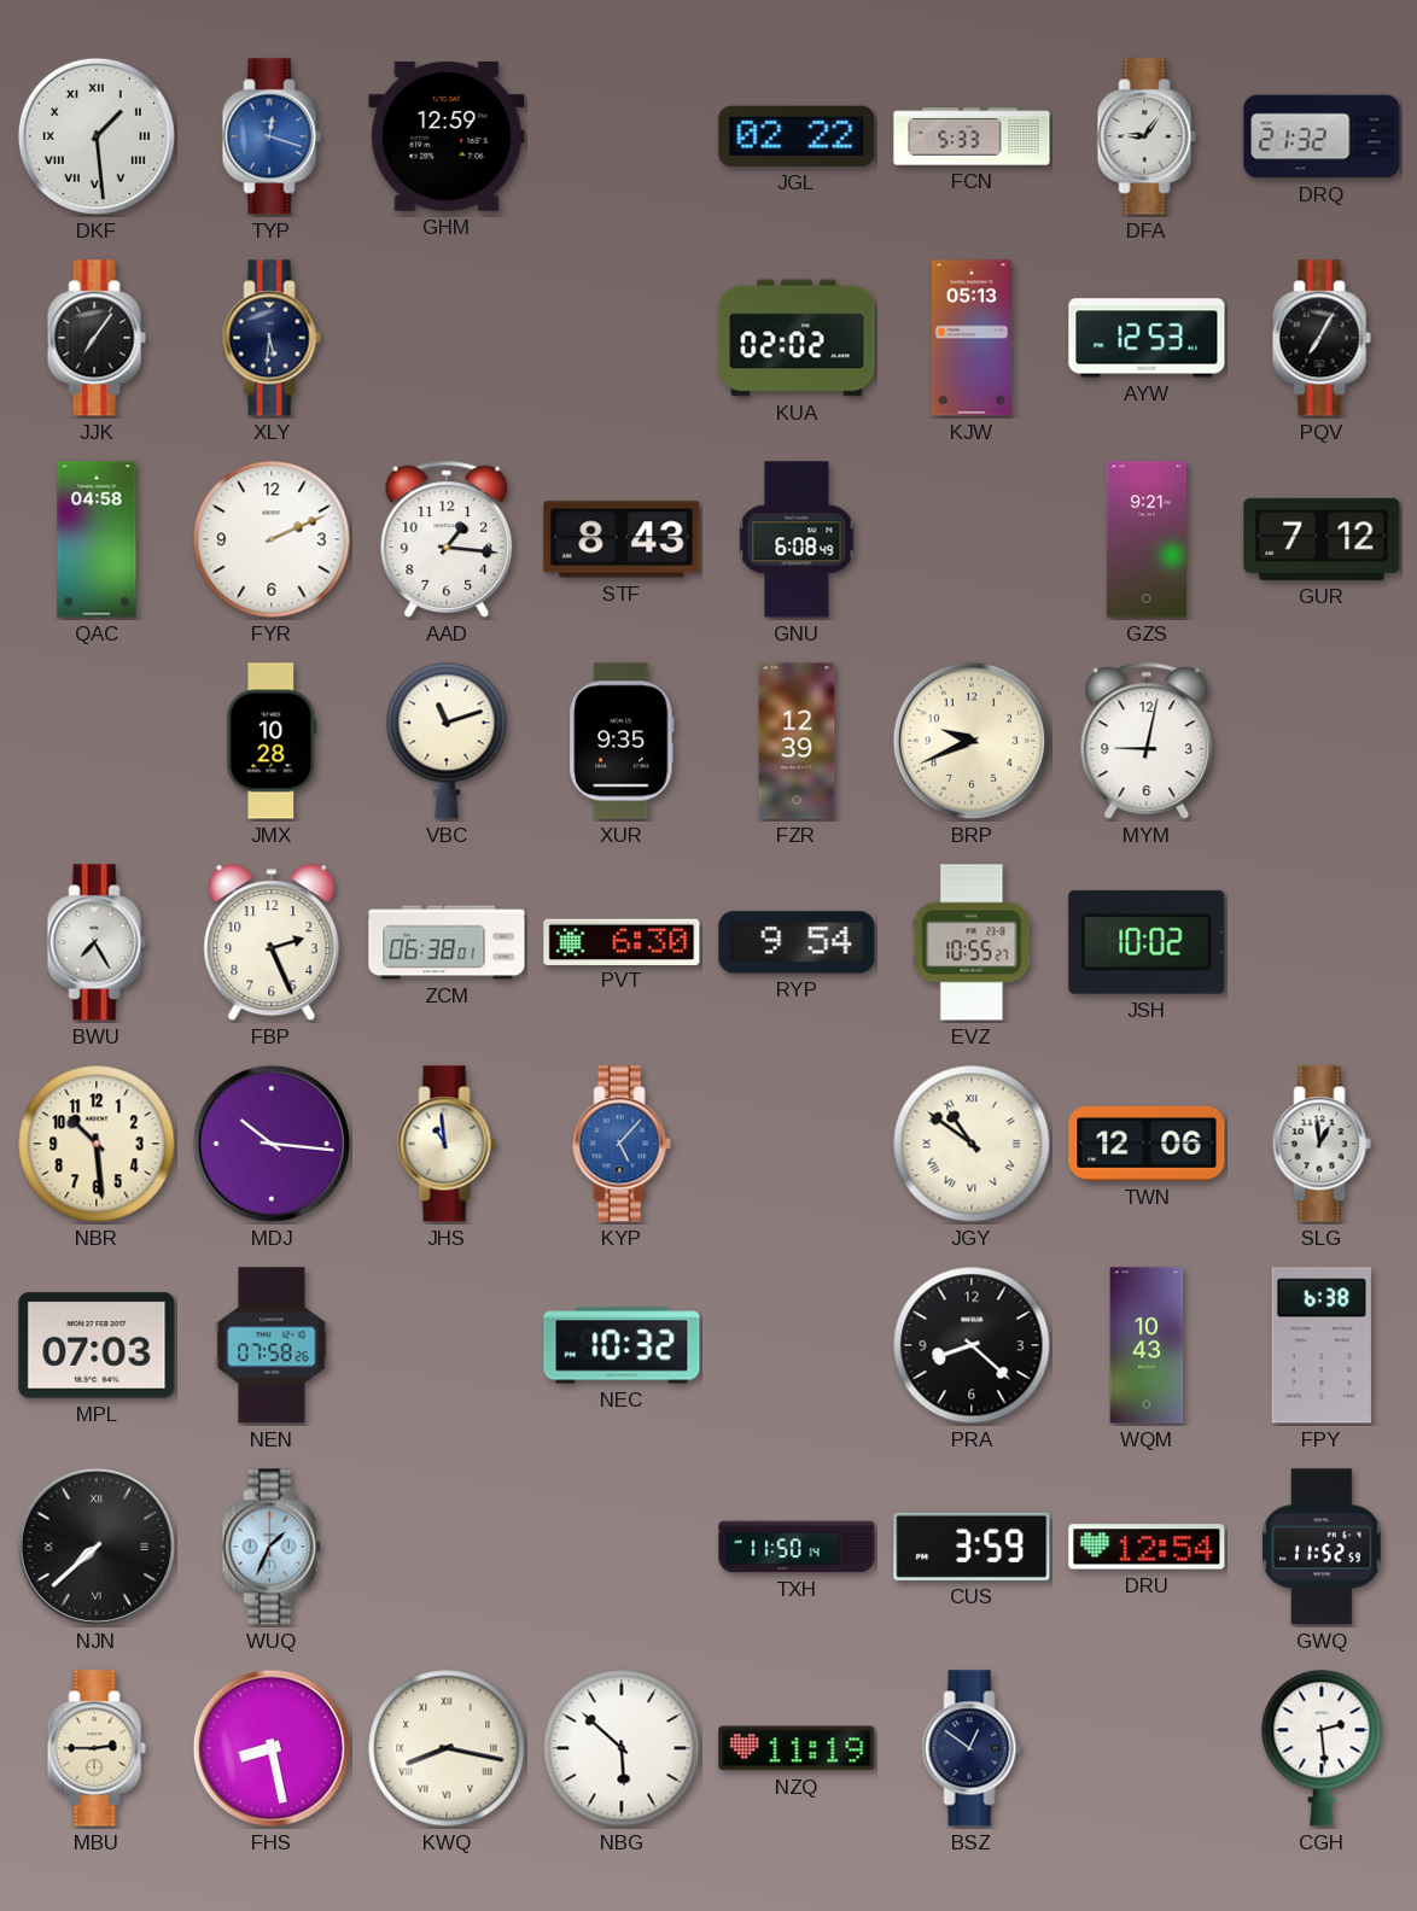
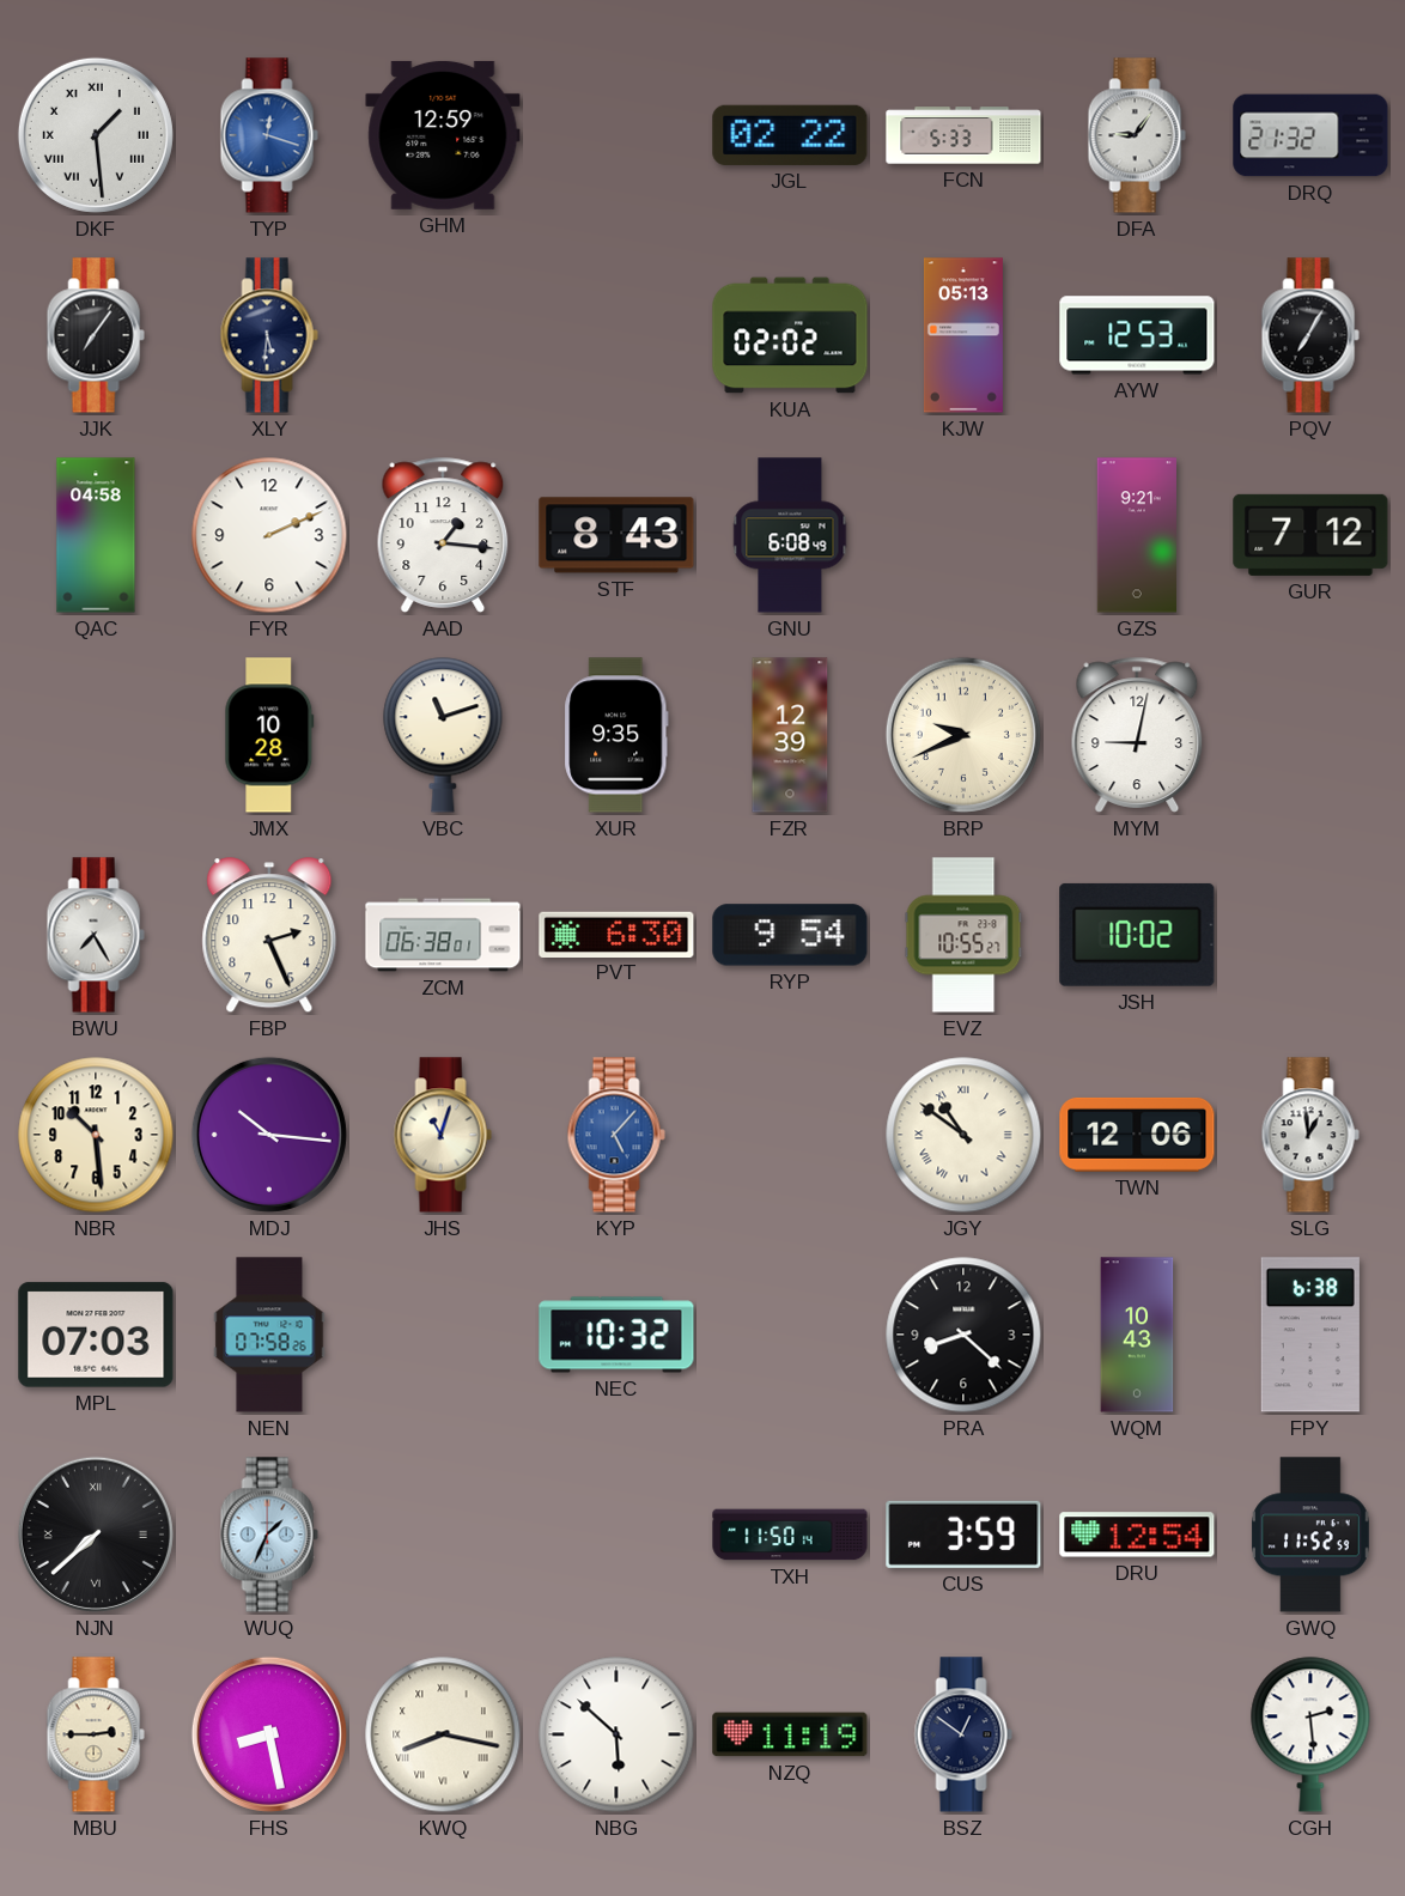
JHS: 10:59 -> 11:03
